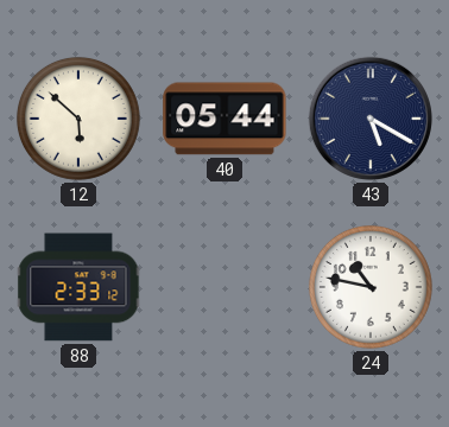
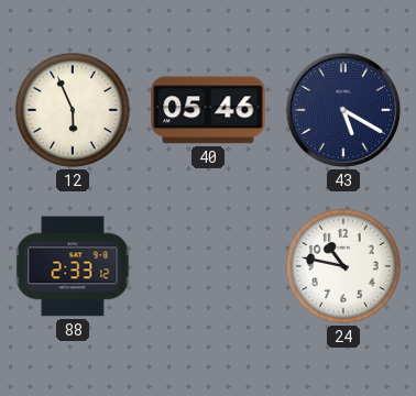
12: 5:52 -> 5:56
40: 05:44 -> 05:46
